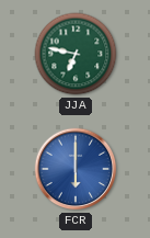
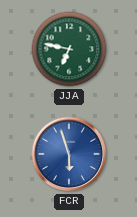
FCR: 6:00 -> 5:57
